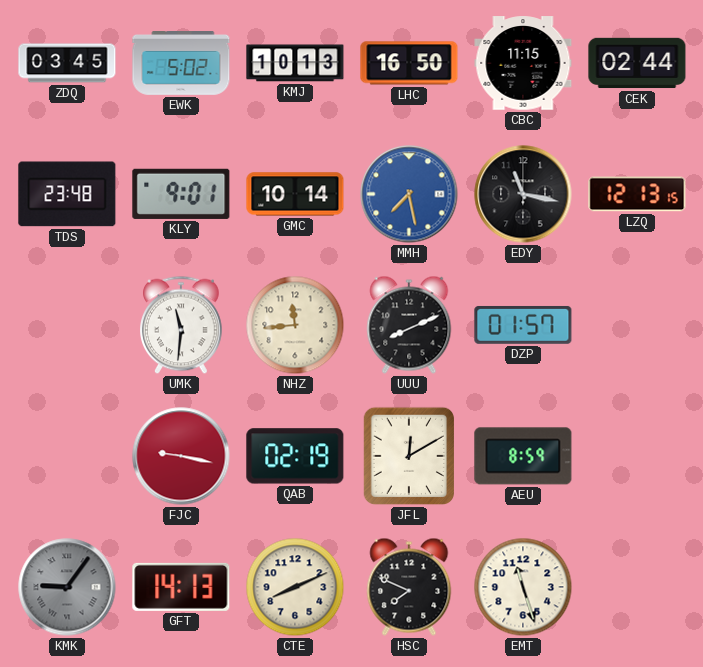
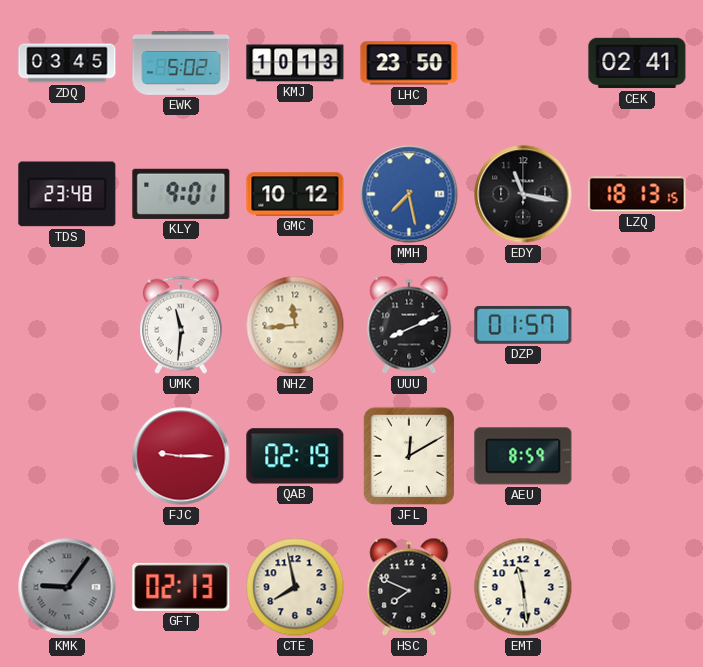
LHC: 16:50 -> 23:50
CBC: 11:15 -> none
CEK: 02:44 -> 02:41
GMC: 10:14 -> 10:12
LZQ: 12:13 -> 18:13
FJC: 9:17 -> 9:15
GFT: 14:13 -> 02:13
CTE: 8:11 -> 7:58
EMT: 11:27 -> 11:29
